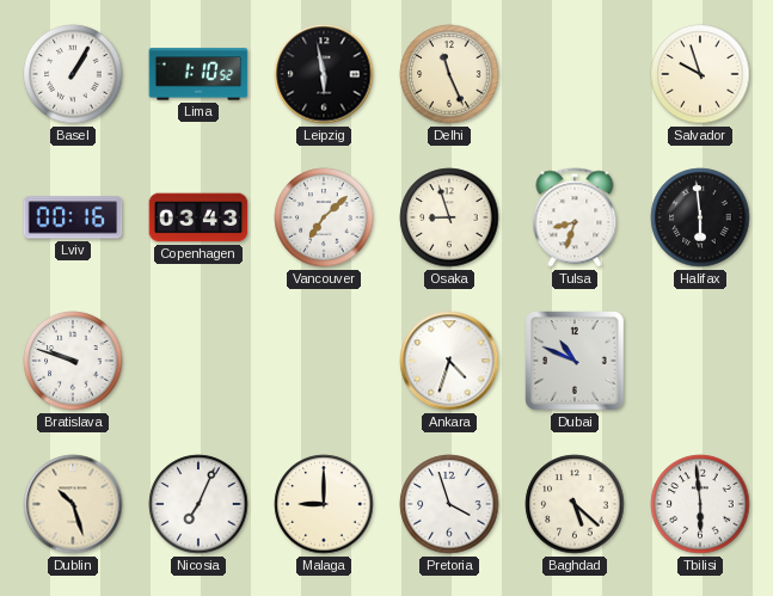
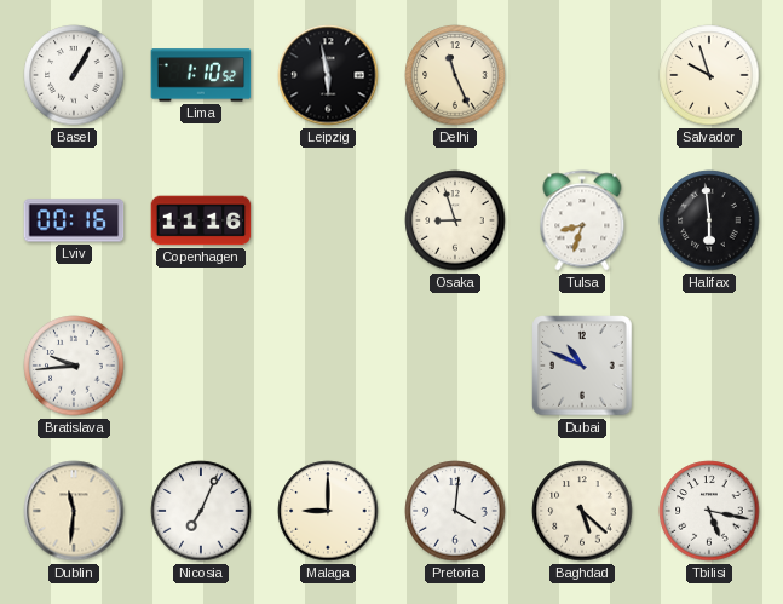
Copenhagen: 03:43 -> 11:16
Vancouver: 7:08 -> none
Bratislava: 9:48 -> 9:44
Ankara: 4:33 -> none
Dublin: 10:27 -> 11:31
Pretoria: 3:57 -> 4:01
Tbilisi: 5:59 -> 5:17
